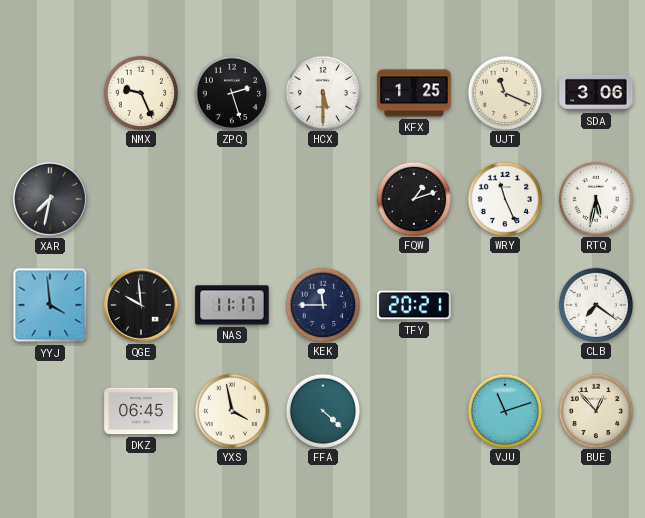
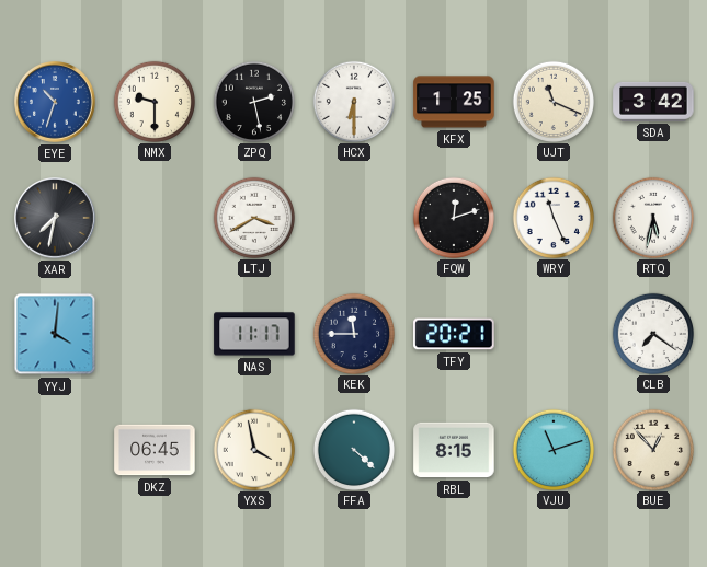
EYE: none -> 10:33
NMX: 9:26 -> 9:30
ZPQ: 2:27 -> 2:28
HCX: 5:30 -> 6:30
SDA: 3:06 -> 3:42
LTJ: none -> 3:40
FQW: 1:12 -> 12:12
YYJ: 3:59 -> 4:01
QGE: 9:59 -> none
RBL: none -> 8:15
